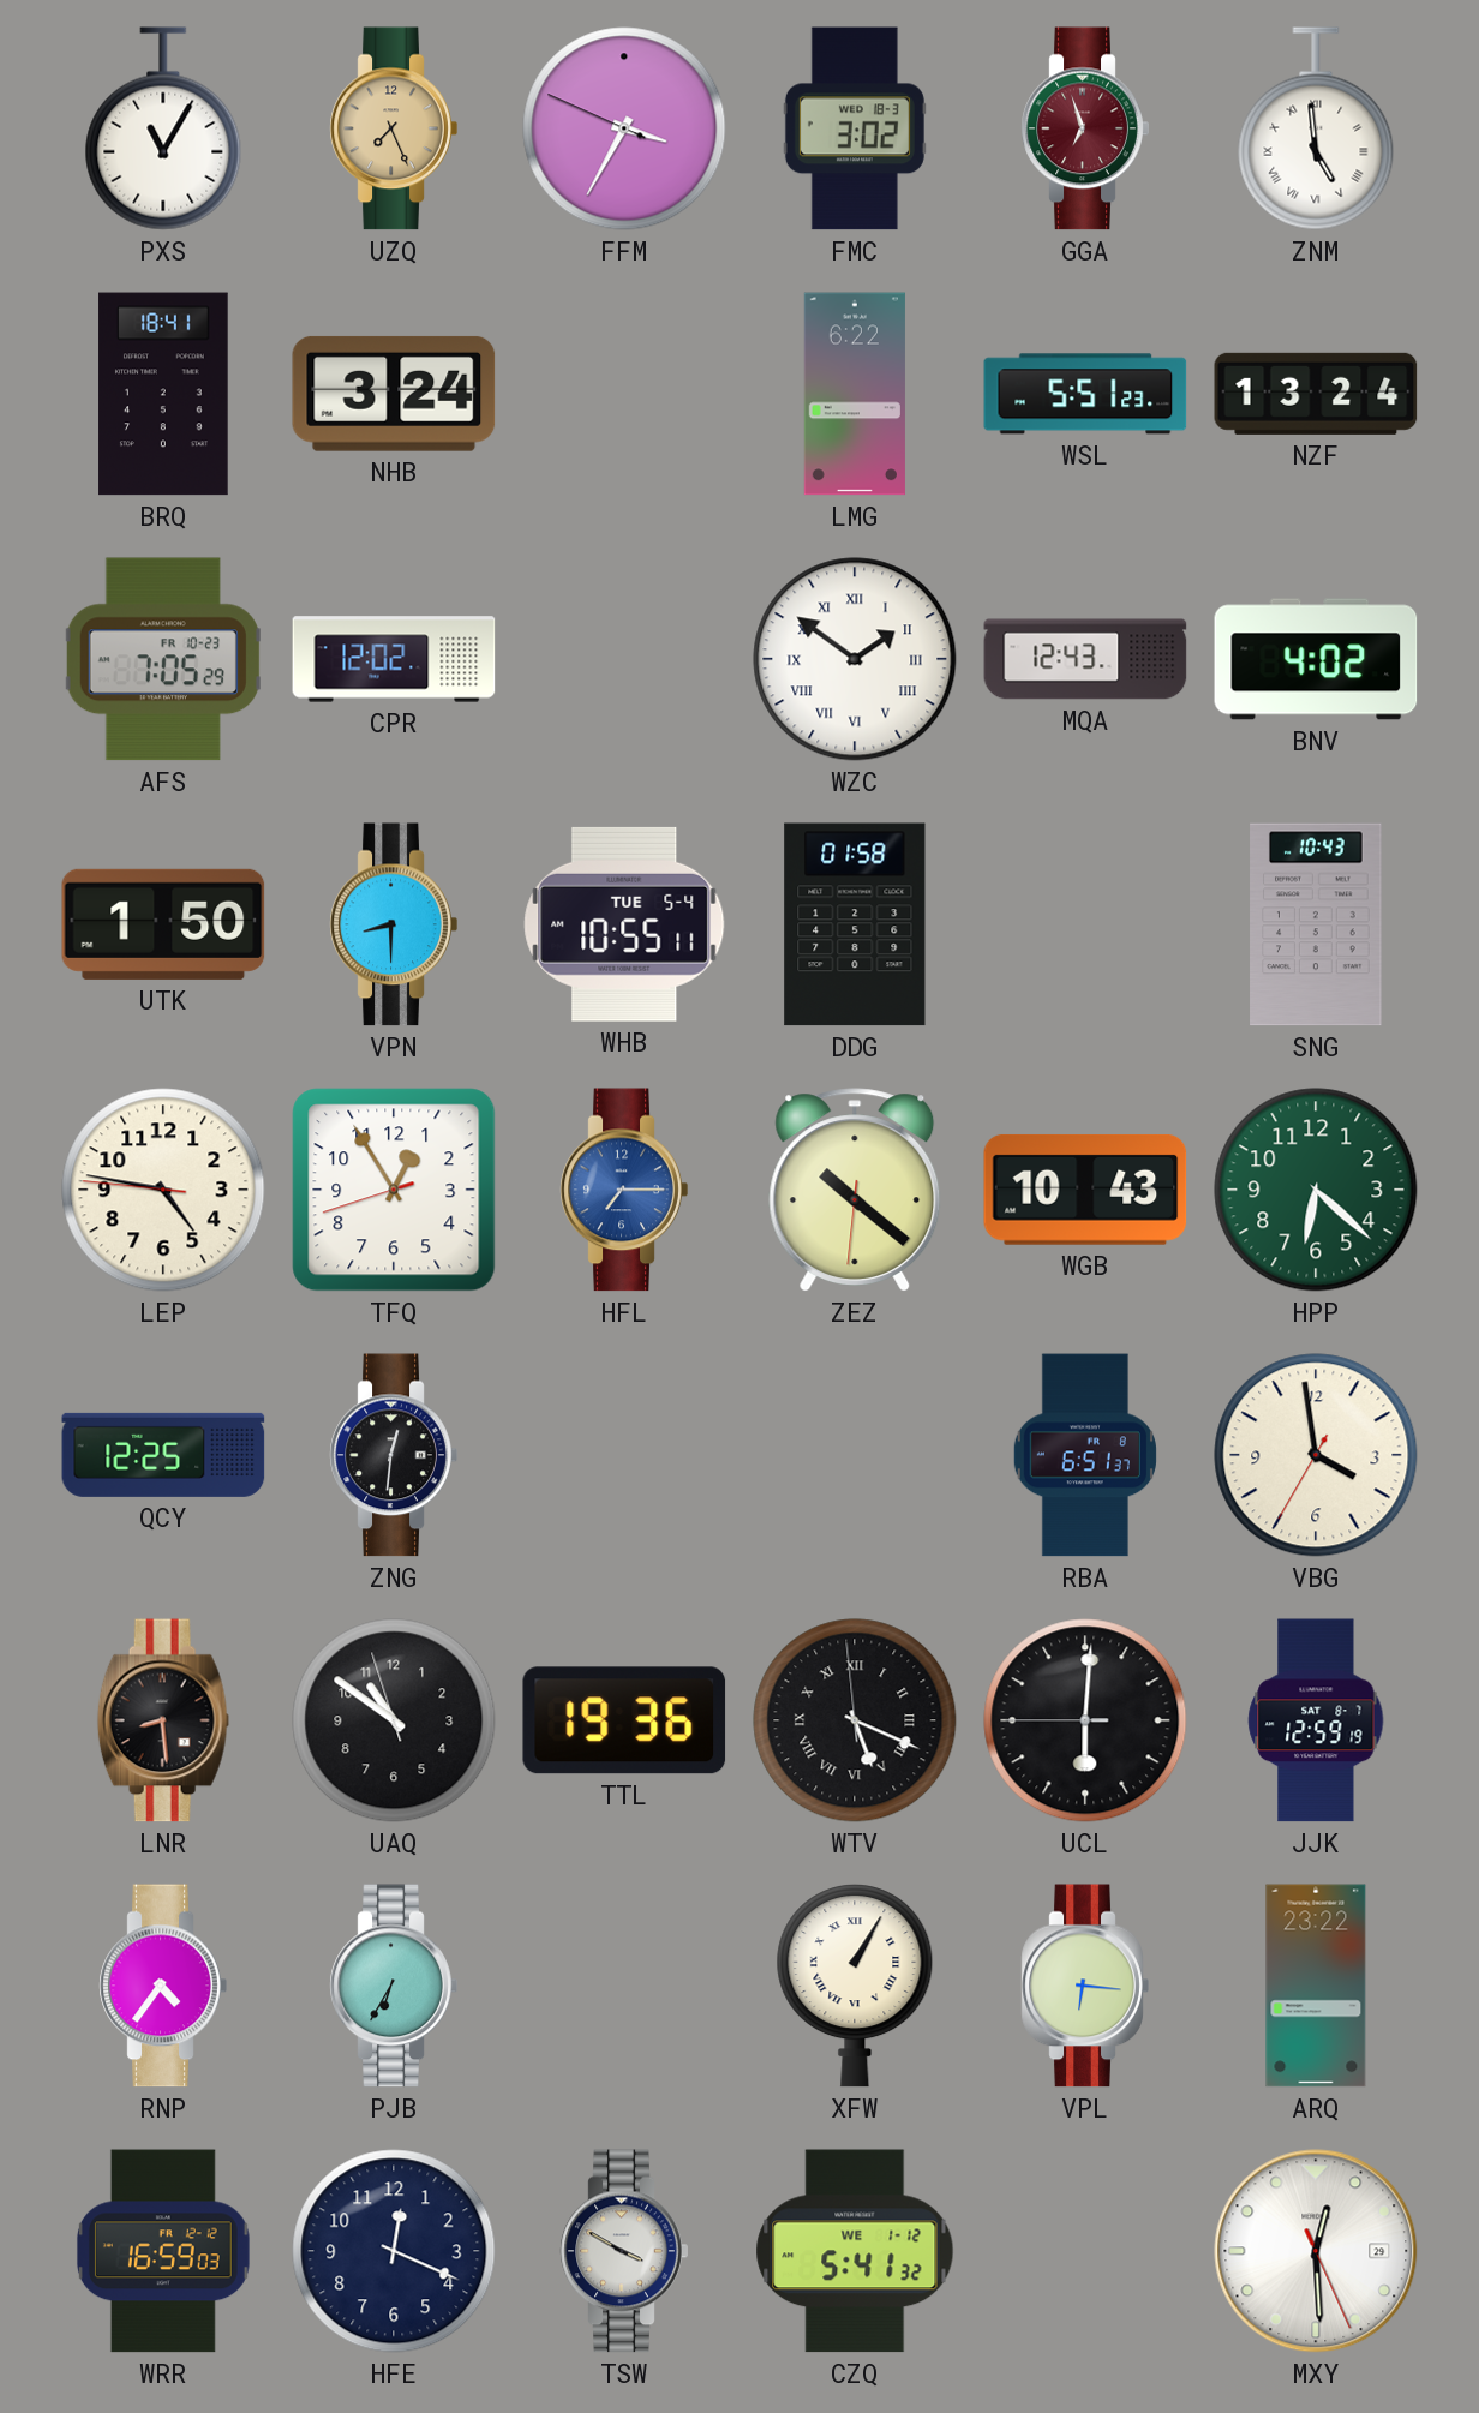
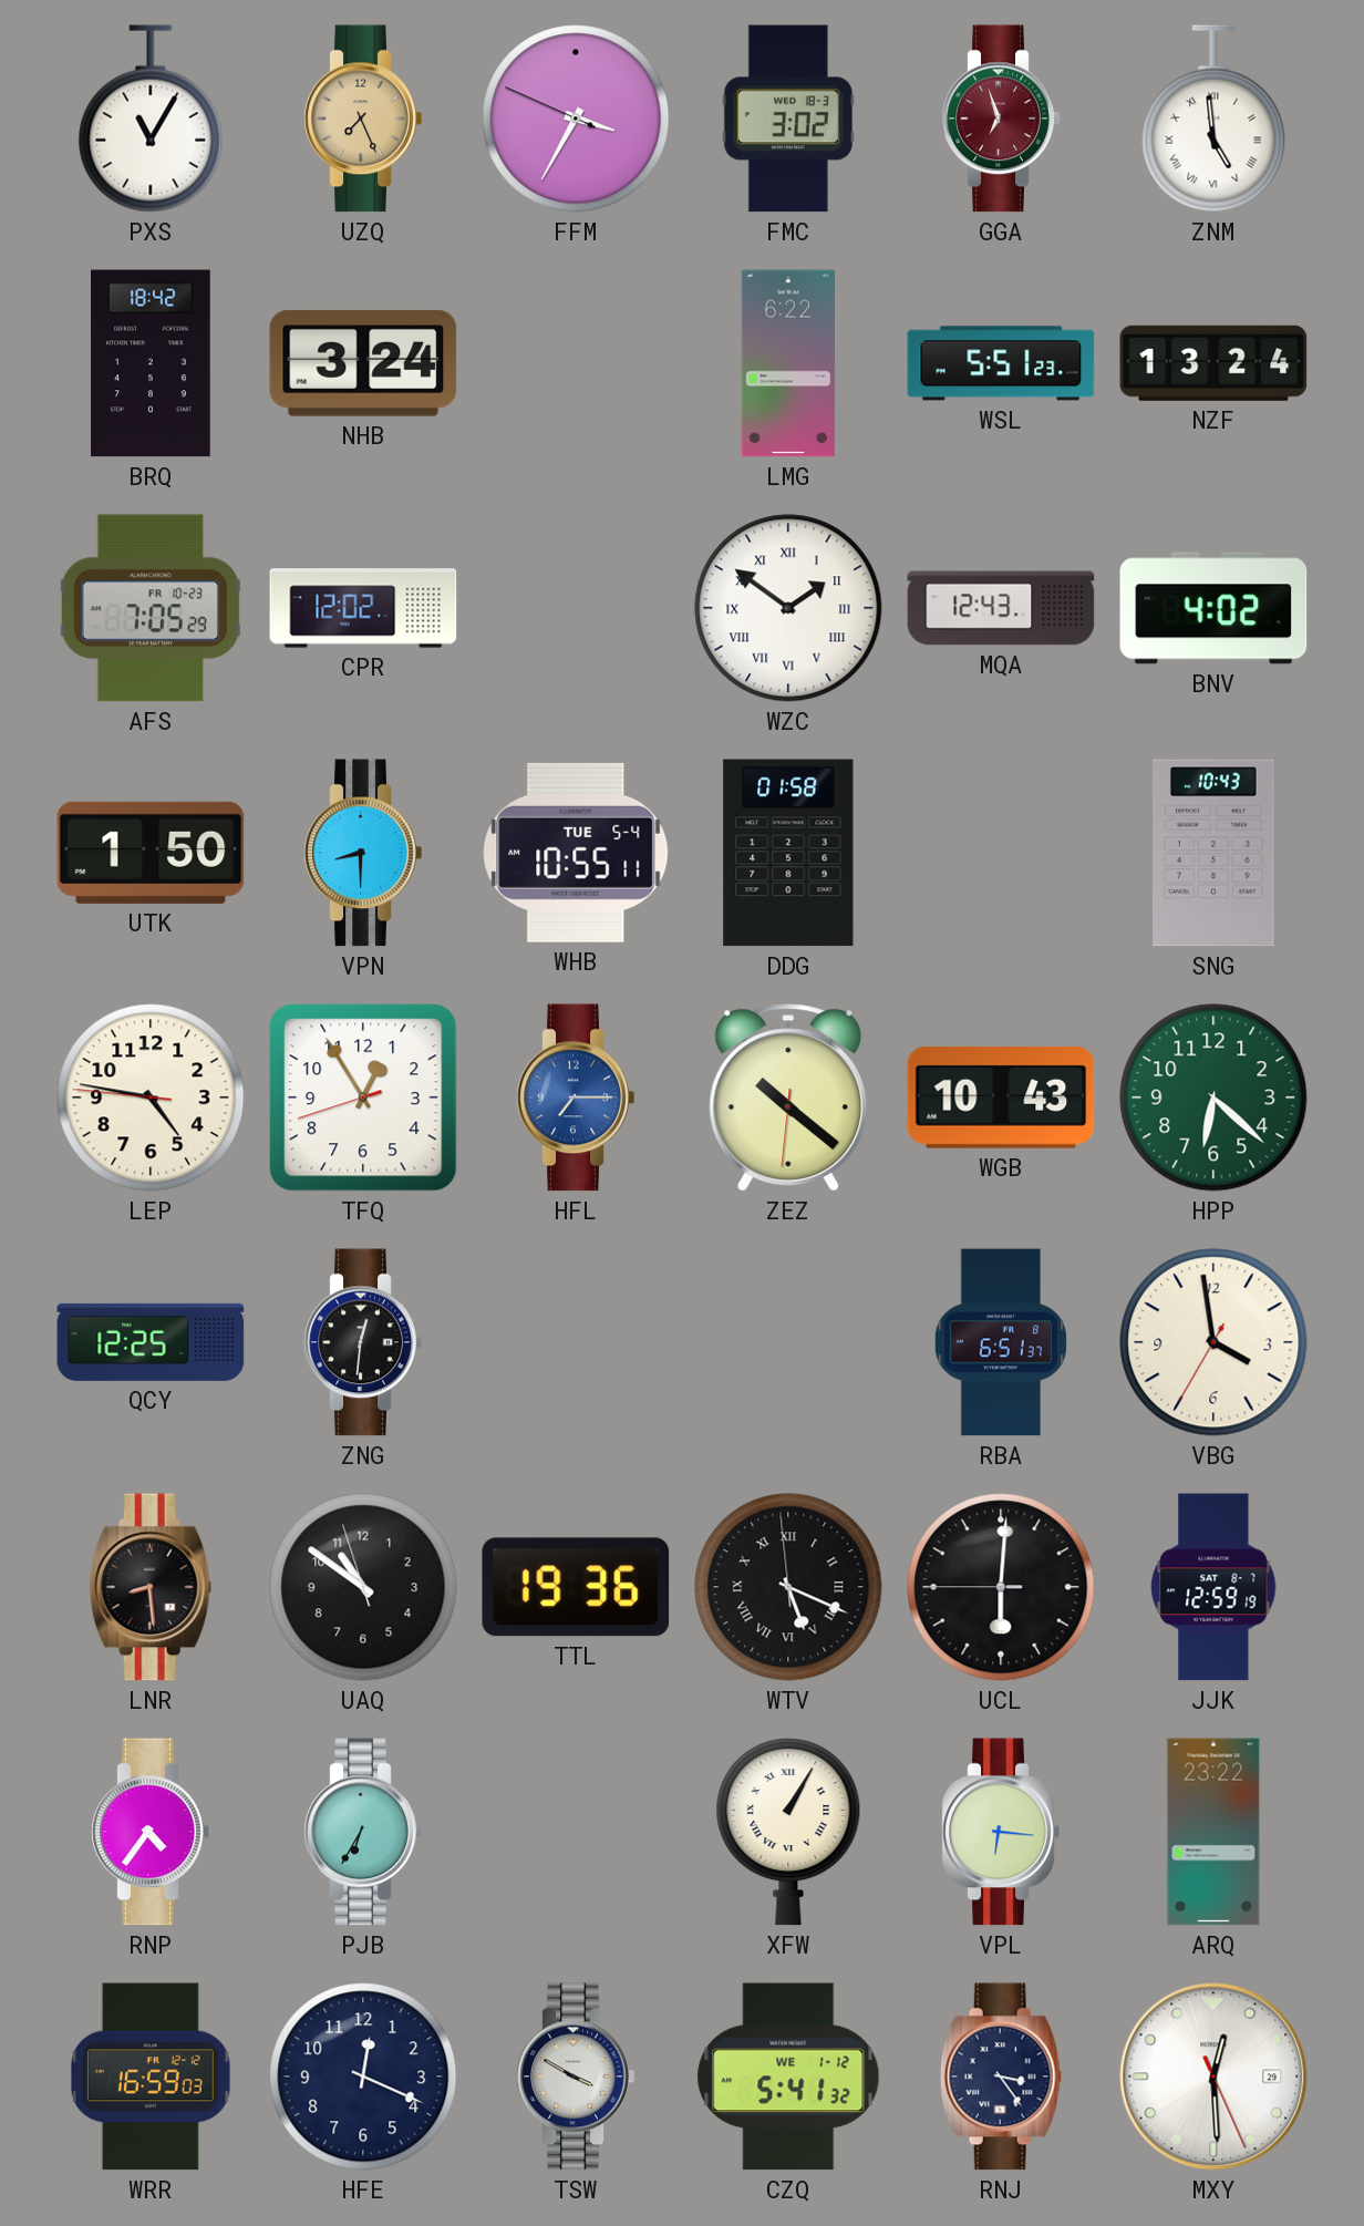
BRQ: 18:41 -> 18:42
RNJ: none -> 3:24
